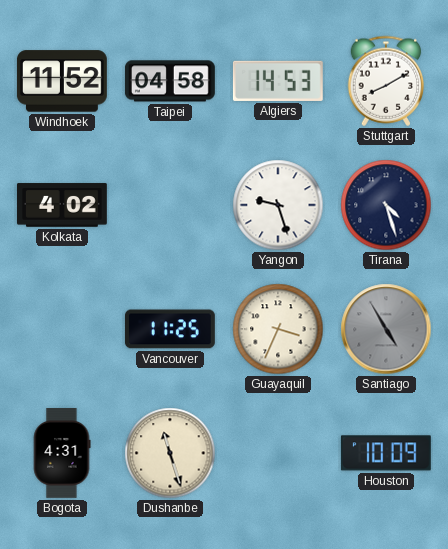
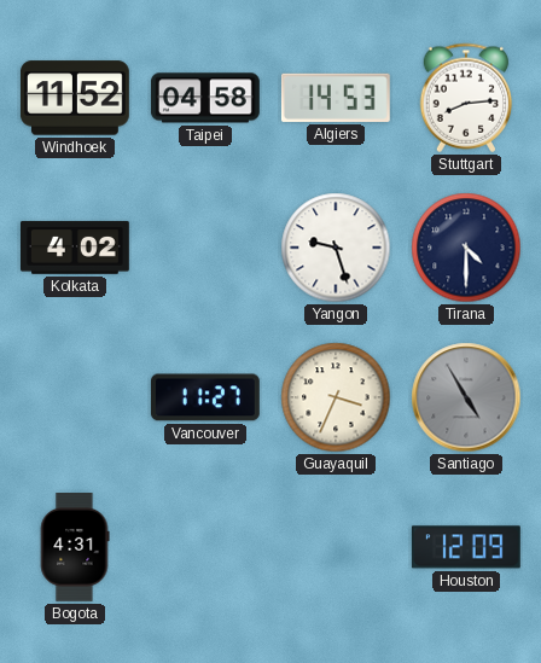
Stuttgart: 8:10 -> 8:14
Tirana: 4:27 -> 4:30
Vancouver: 11:25 -> 11:27
Dushanbe: 11:27 -> none
Houston: 10:09 -> 12:09
